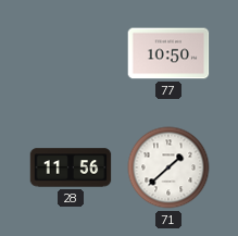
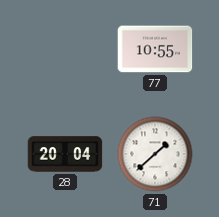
77: 10:50 -> 10:55
28: 11:56 -> 20:04
